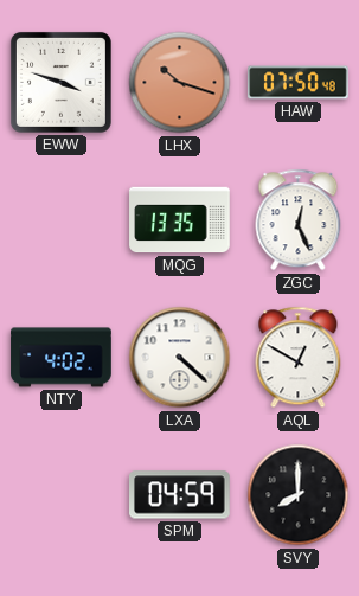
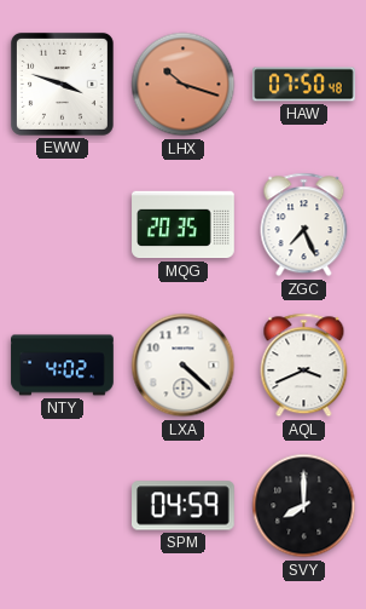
MQG: 13:35 -> 20:35
ZGC: 12:26 -> 7:26
AQL: 12:50 -> 3:41
